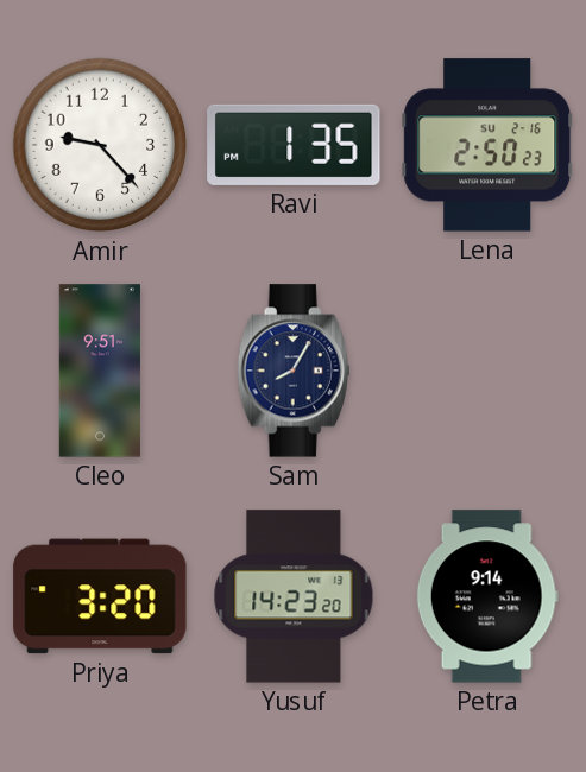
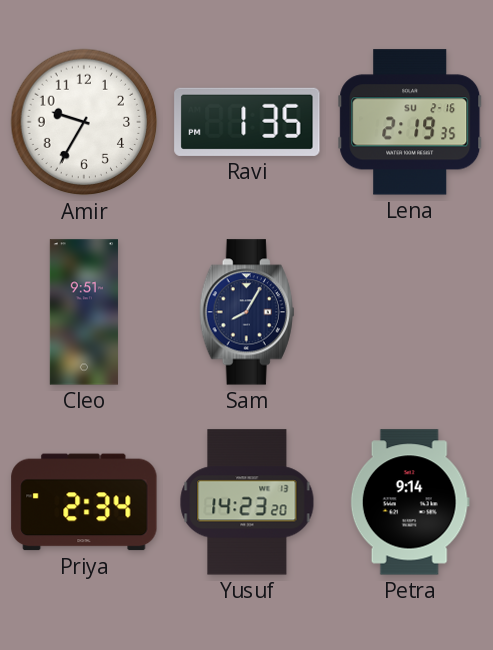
Amir: 9:23 -> 9:35
Lena: 2:50 -> 2:19
Priya: 3:20 -> 2:34
